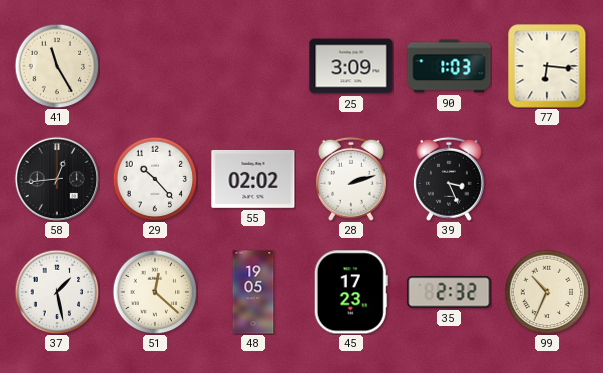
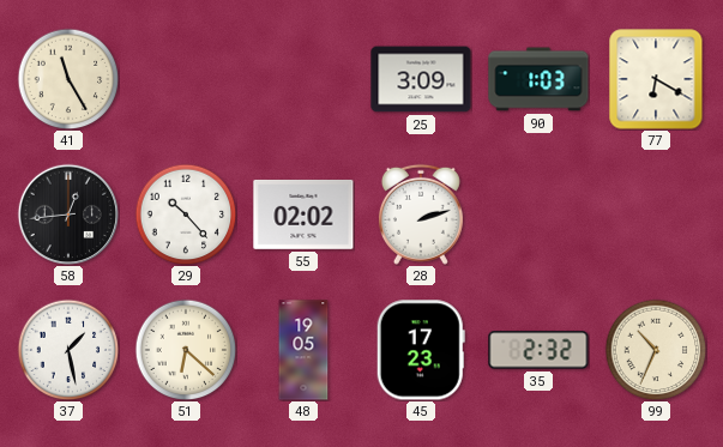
77: 6:16 -> 6:20
39: 3:26 -> none
51: 12:22 -> 6:22
